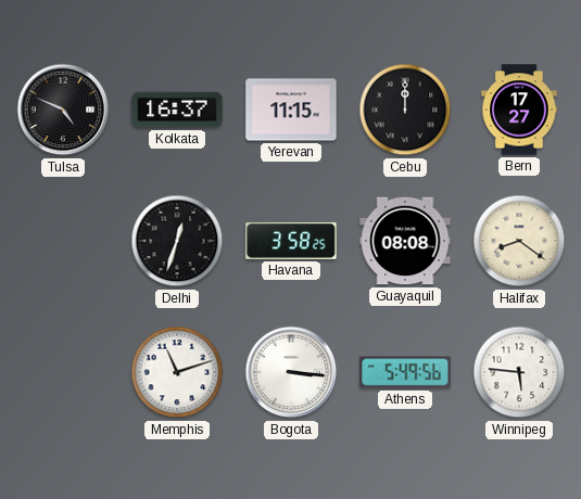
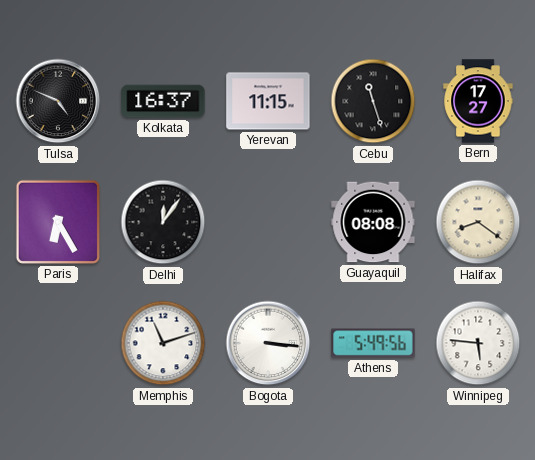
Cebu: 12:00 -> 11:27
Paris: none -> 6:25
Delhi: 12:33 -> 12:06
Havana: 3:58 -> none
